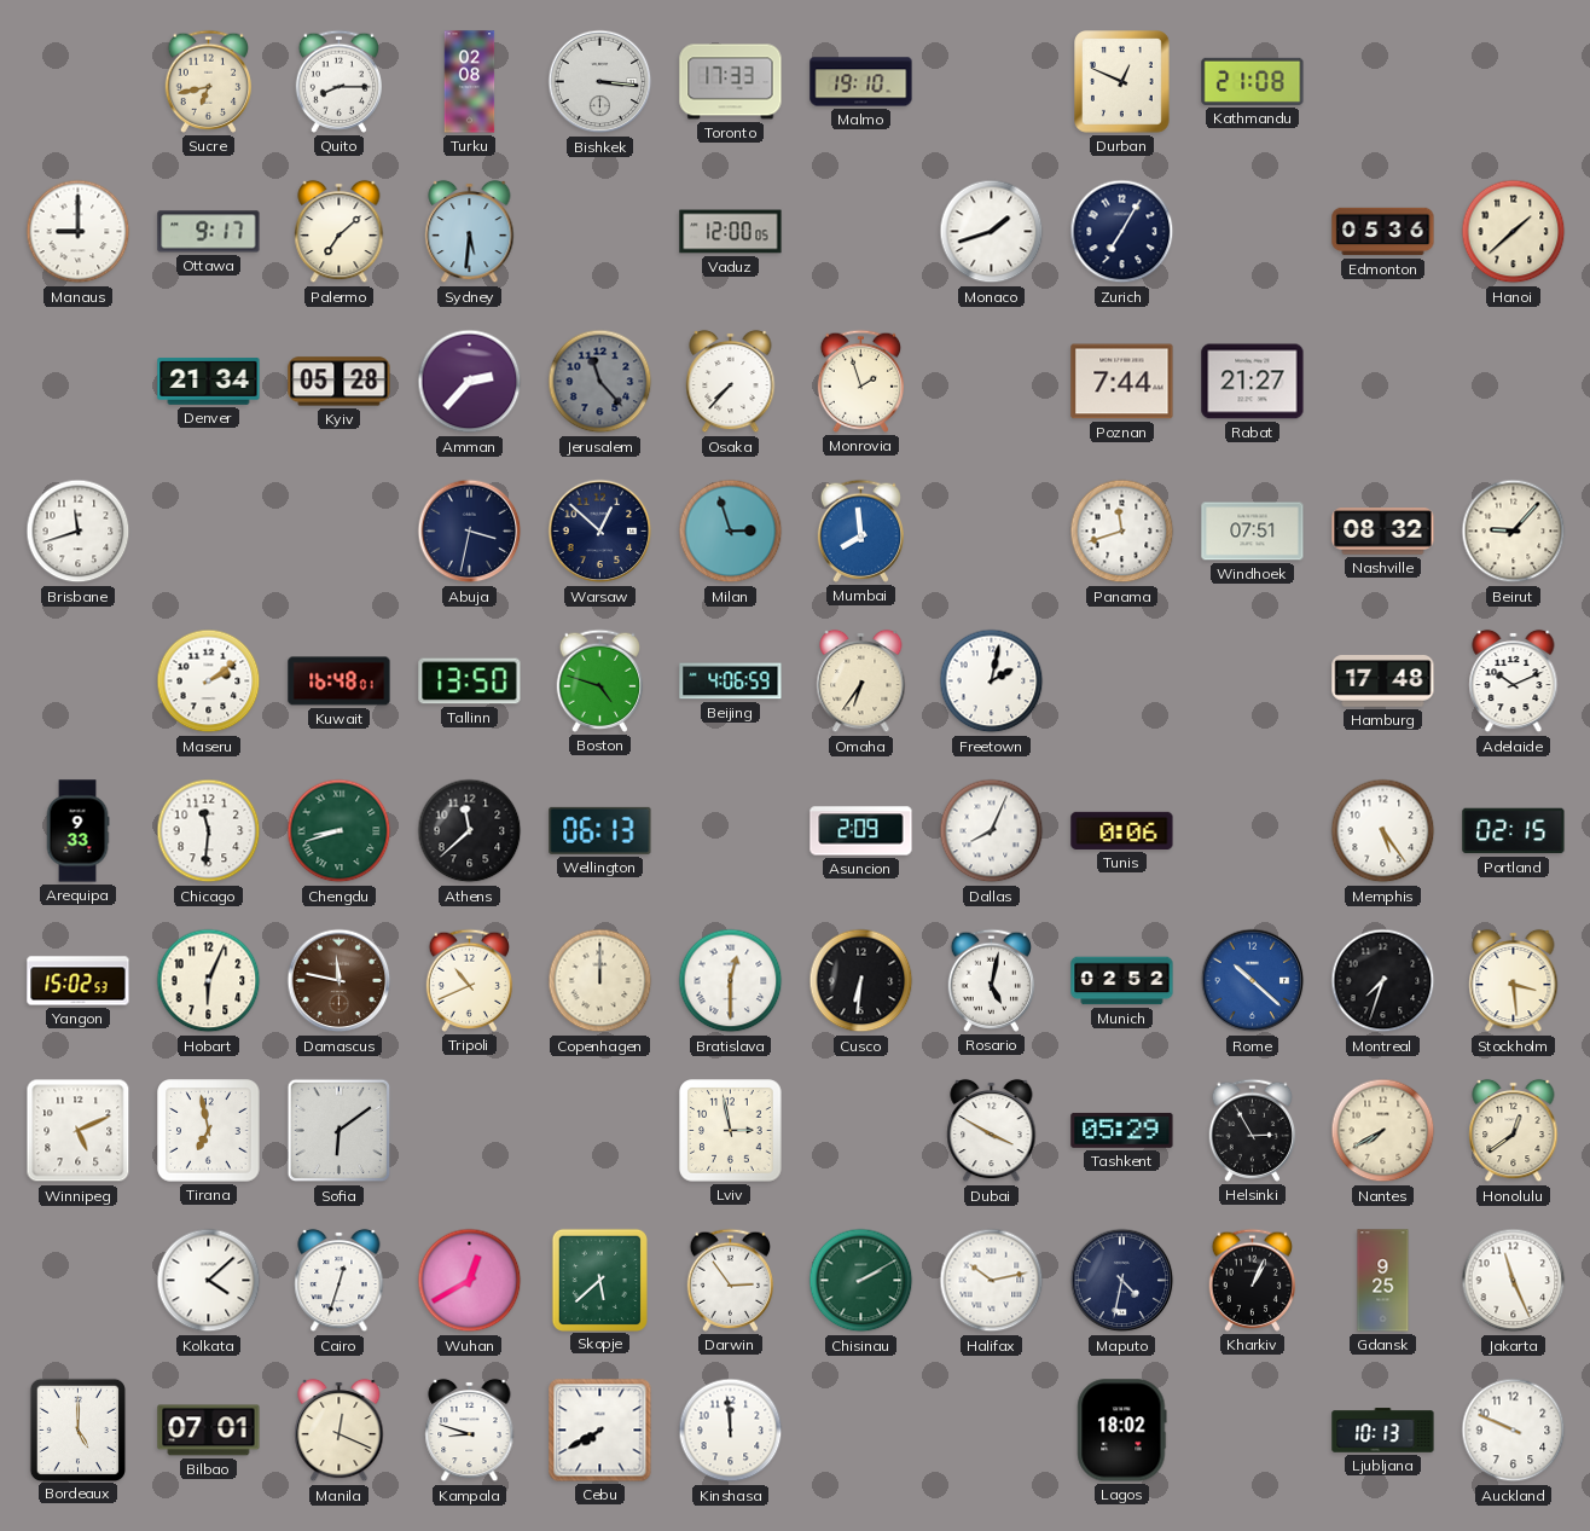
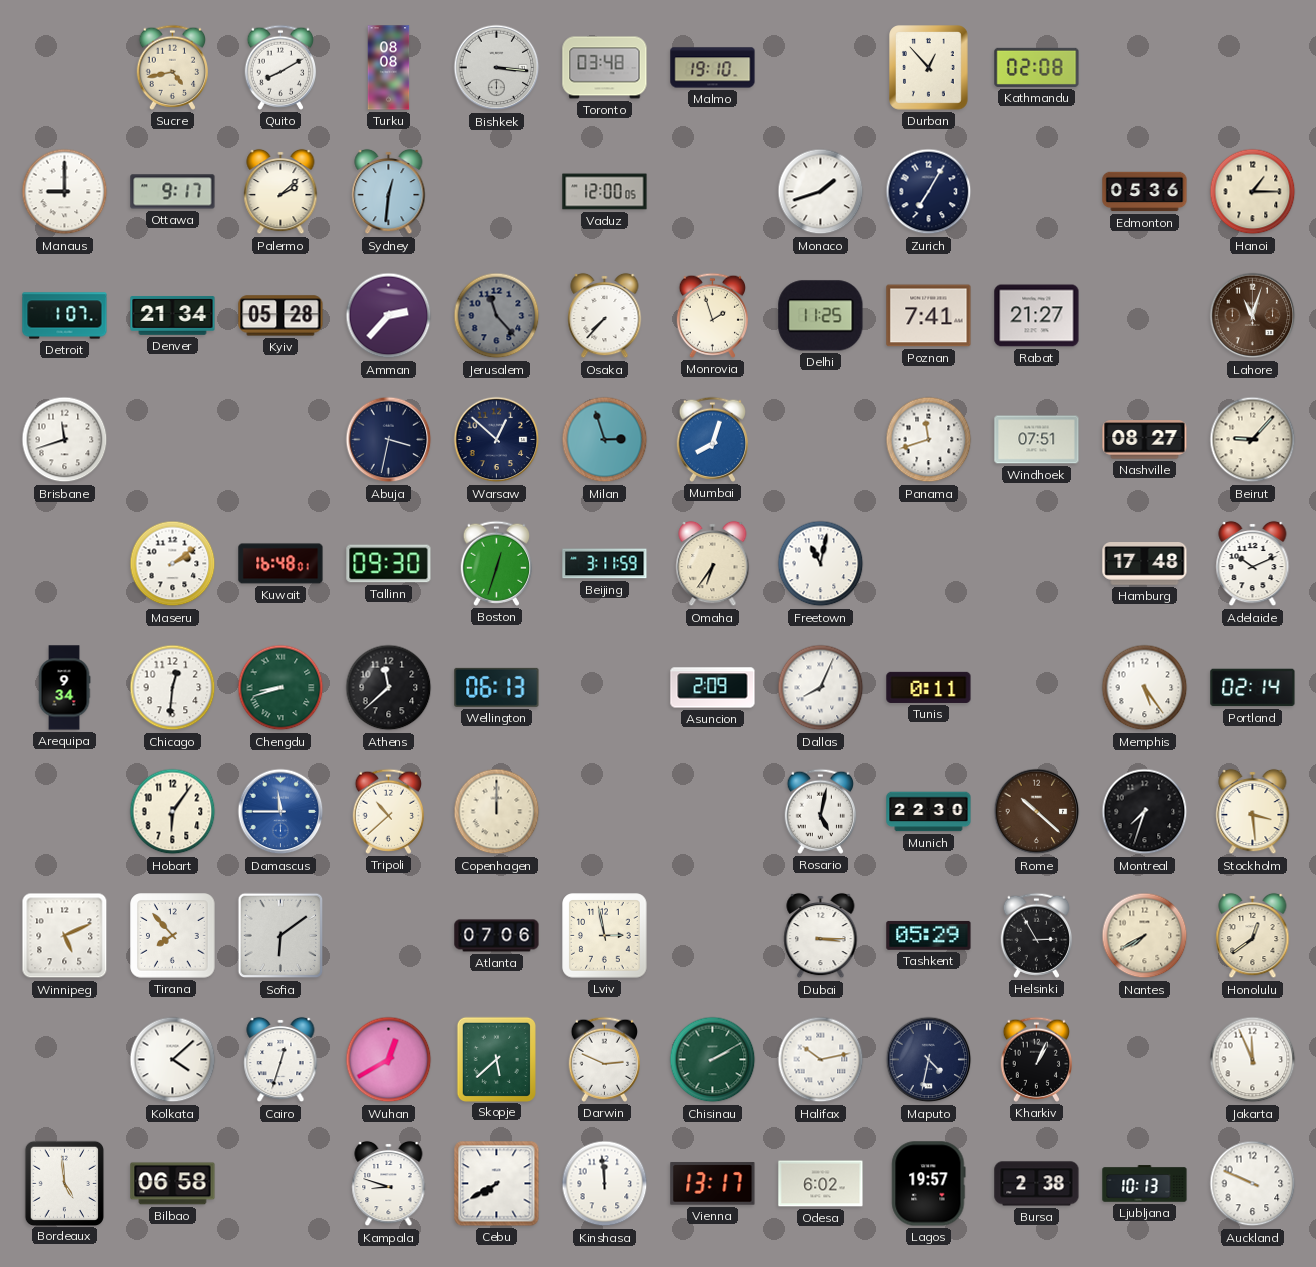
Sucre: 6:43 -> 4:43
Quito: 8:15 -> 8:10
Turku: 02:08 -> 08:08
Toronto: 17:33 -> 03:48
Durban: 12:49 -> 12:53
Kathmandu: 21:08 -> 02:08
Palermo: 7:08 -> 2:08
Sydney: 5:31 -> 12:31
Hanoi: 1:38 -> 1:15
Detroit: none -> 1:07
Delhi: none -> 11:25
Poznan: 7:44 -> 7:41
Lahore: none -> 11:03
Mumbai: 7:59 -> 8:03
Nashville: 08:32 -> 08:27
Tallinn: 13:50 -> 09:30
Boston: 4:48 -> 12:33
Beijing: 4:06 -> 3:11
Freetown: 2:02 -> 11:02
Arequipa: 9:33 -> 9:34
Chicago: 11:31 -> 12:31
Tunis: 0:06 -> 0:11
Portland: 02:15 -> 02:14
Yangon: 15:02 -> none
Hobart: 6:04 -> 6:06
Damascus: 11:47 -> 11:45
Damascus dial: brown -> blue
Tripoli: 10:41 -> 10:38
Bratislava: 12:30 -> none
Cusco: 6:31 -> none
Munich: 02:52 -> 22:30
Rome dial: blue -> brown
Tirana: 6:58 -> 7:53
Atlanta: none -> 07:06
Dubai: 3:50 -> 3:15
Darwin: 2:54 -> 2:49
Gdansk: 9:25 -> none
Jakarta: 11:26 -> 11:56
Bordeaux: 5:00 -> 4:59
Bilbao: 07:01 -> 06:58
Manila: 12:19 -> none
Vienna: none -> 13:17
Odesa: none -> 6:02
Lagos: 18:02 -> 19:57
Bursa: none -> 2:38
